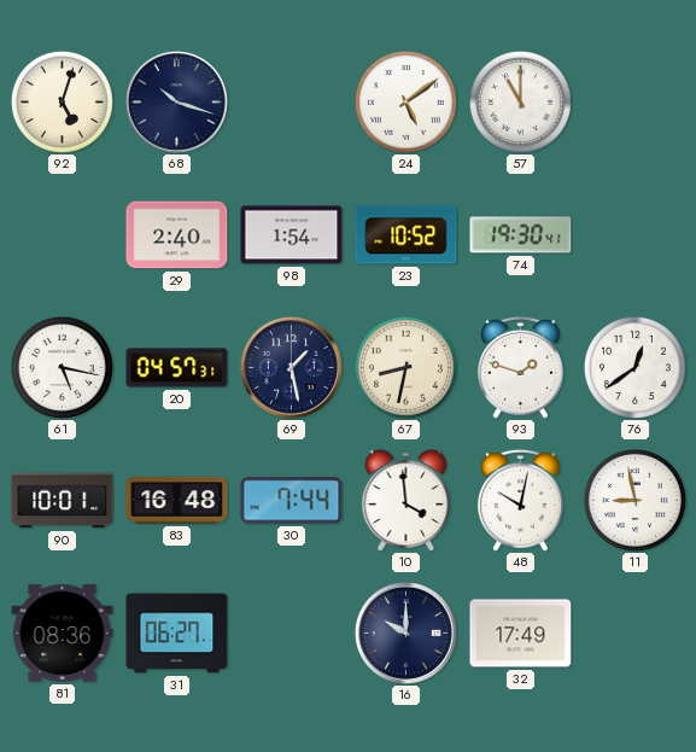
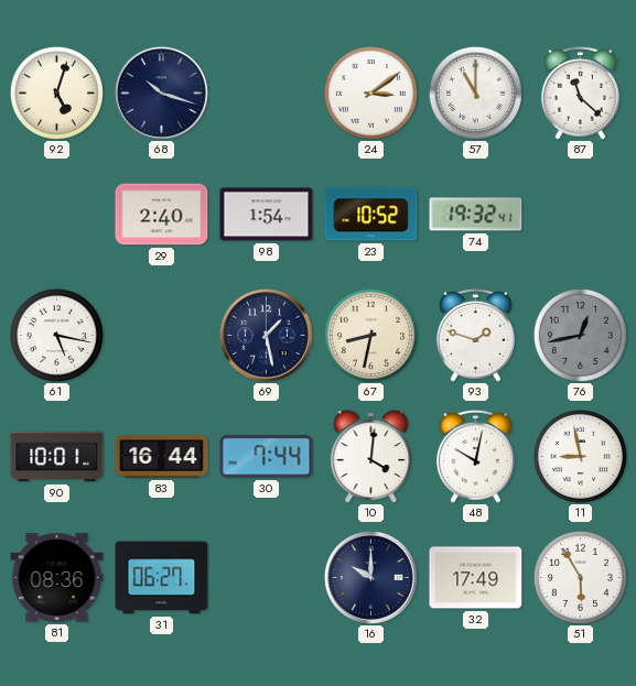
24: 5:09 -> 3:09
87: none -> 11:22
74: 19:30 -> 19:32
20: 04:57 -> none
76: 12:39 -> 12:43
76 dial: white -> grey
83: 16:48 -> 16:44
10: 3:59 -> 4:01
51: none -> 5:55
